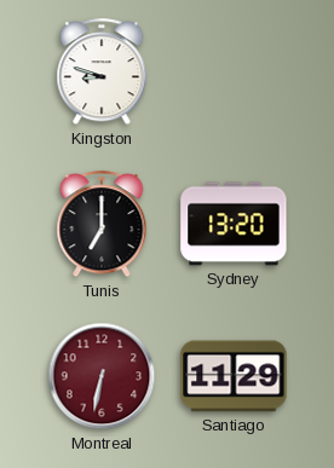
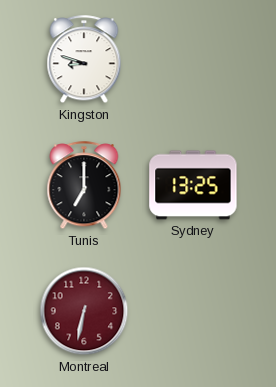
Sydney: 13:20 -> 13:25
Santiago: 11:29 -> none
